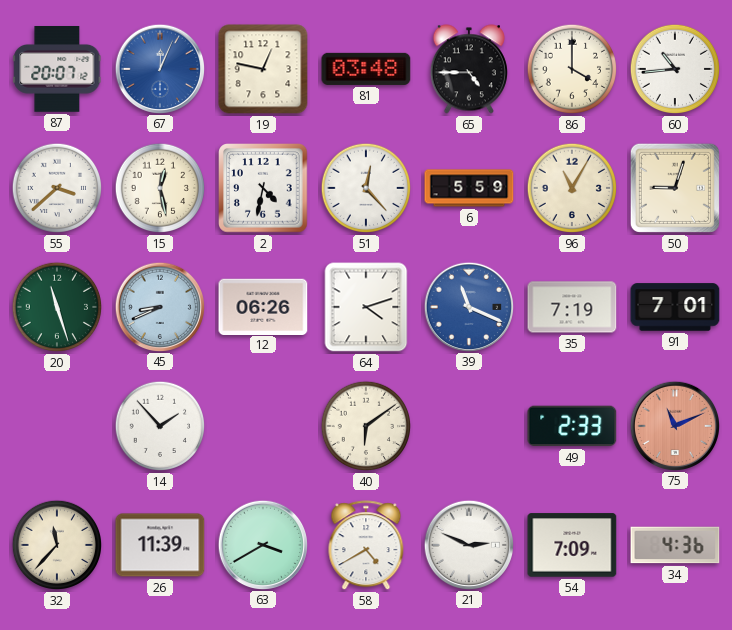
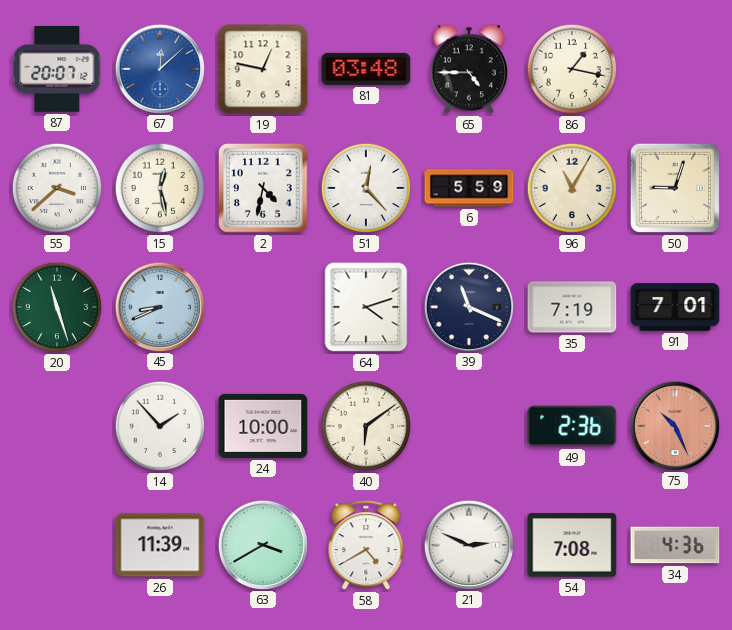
67: 12:04 -> 12:08
86: 4:00 -> 1:17
60: 10:44 -> none
12: 06:26 -> none
39 dial: blue -> navy
24: none -> 10:00
49: 2:33 -> 2:36
75: 11:11 -> 10:26
32: 11:37 -> none
54: 7:09 -> 7:08
